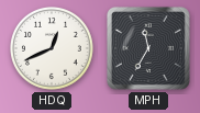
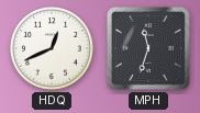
MPH: 11:35 -> 11:33
